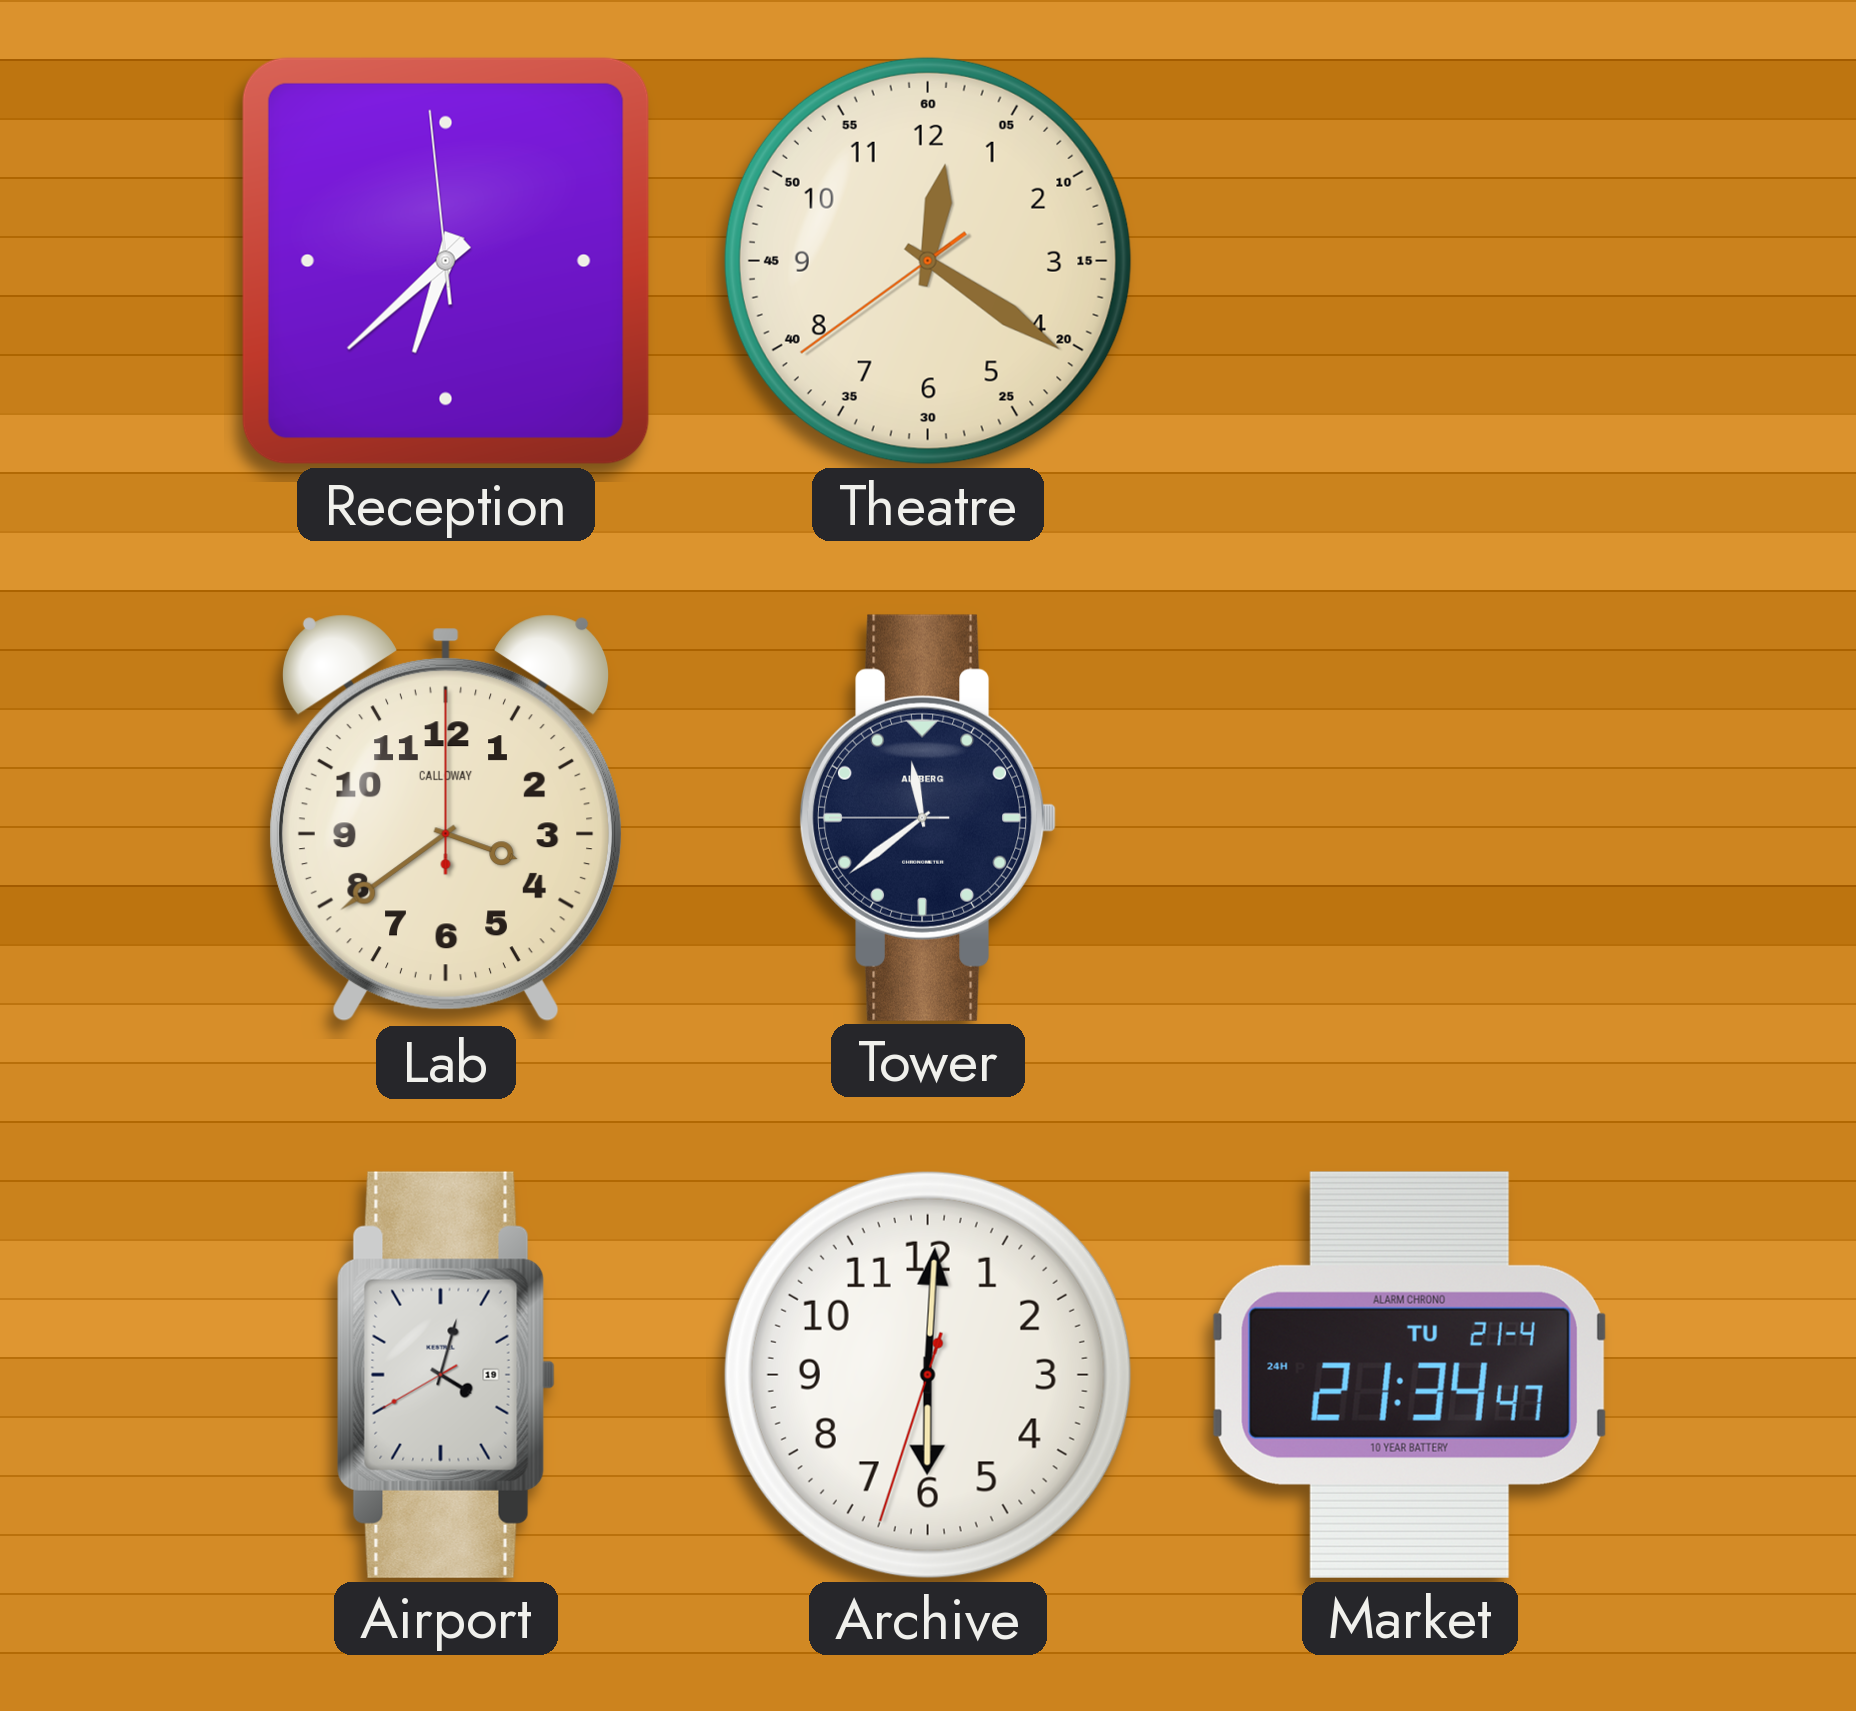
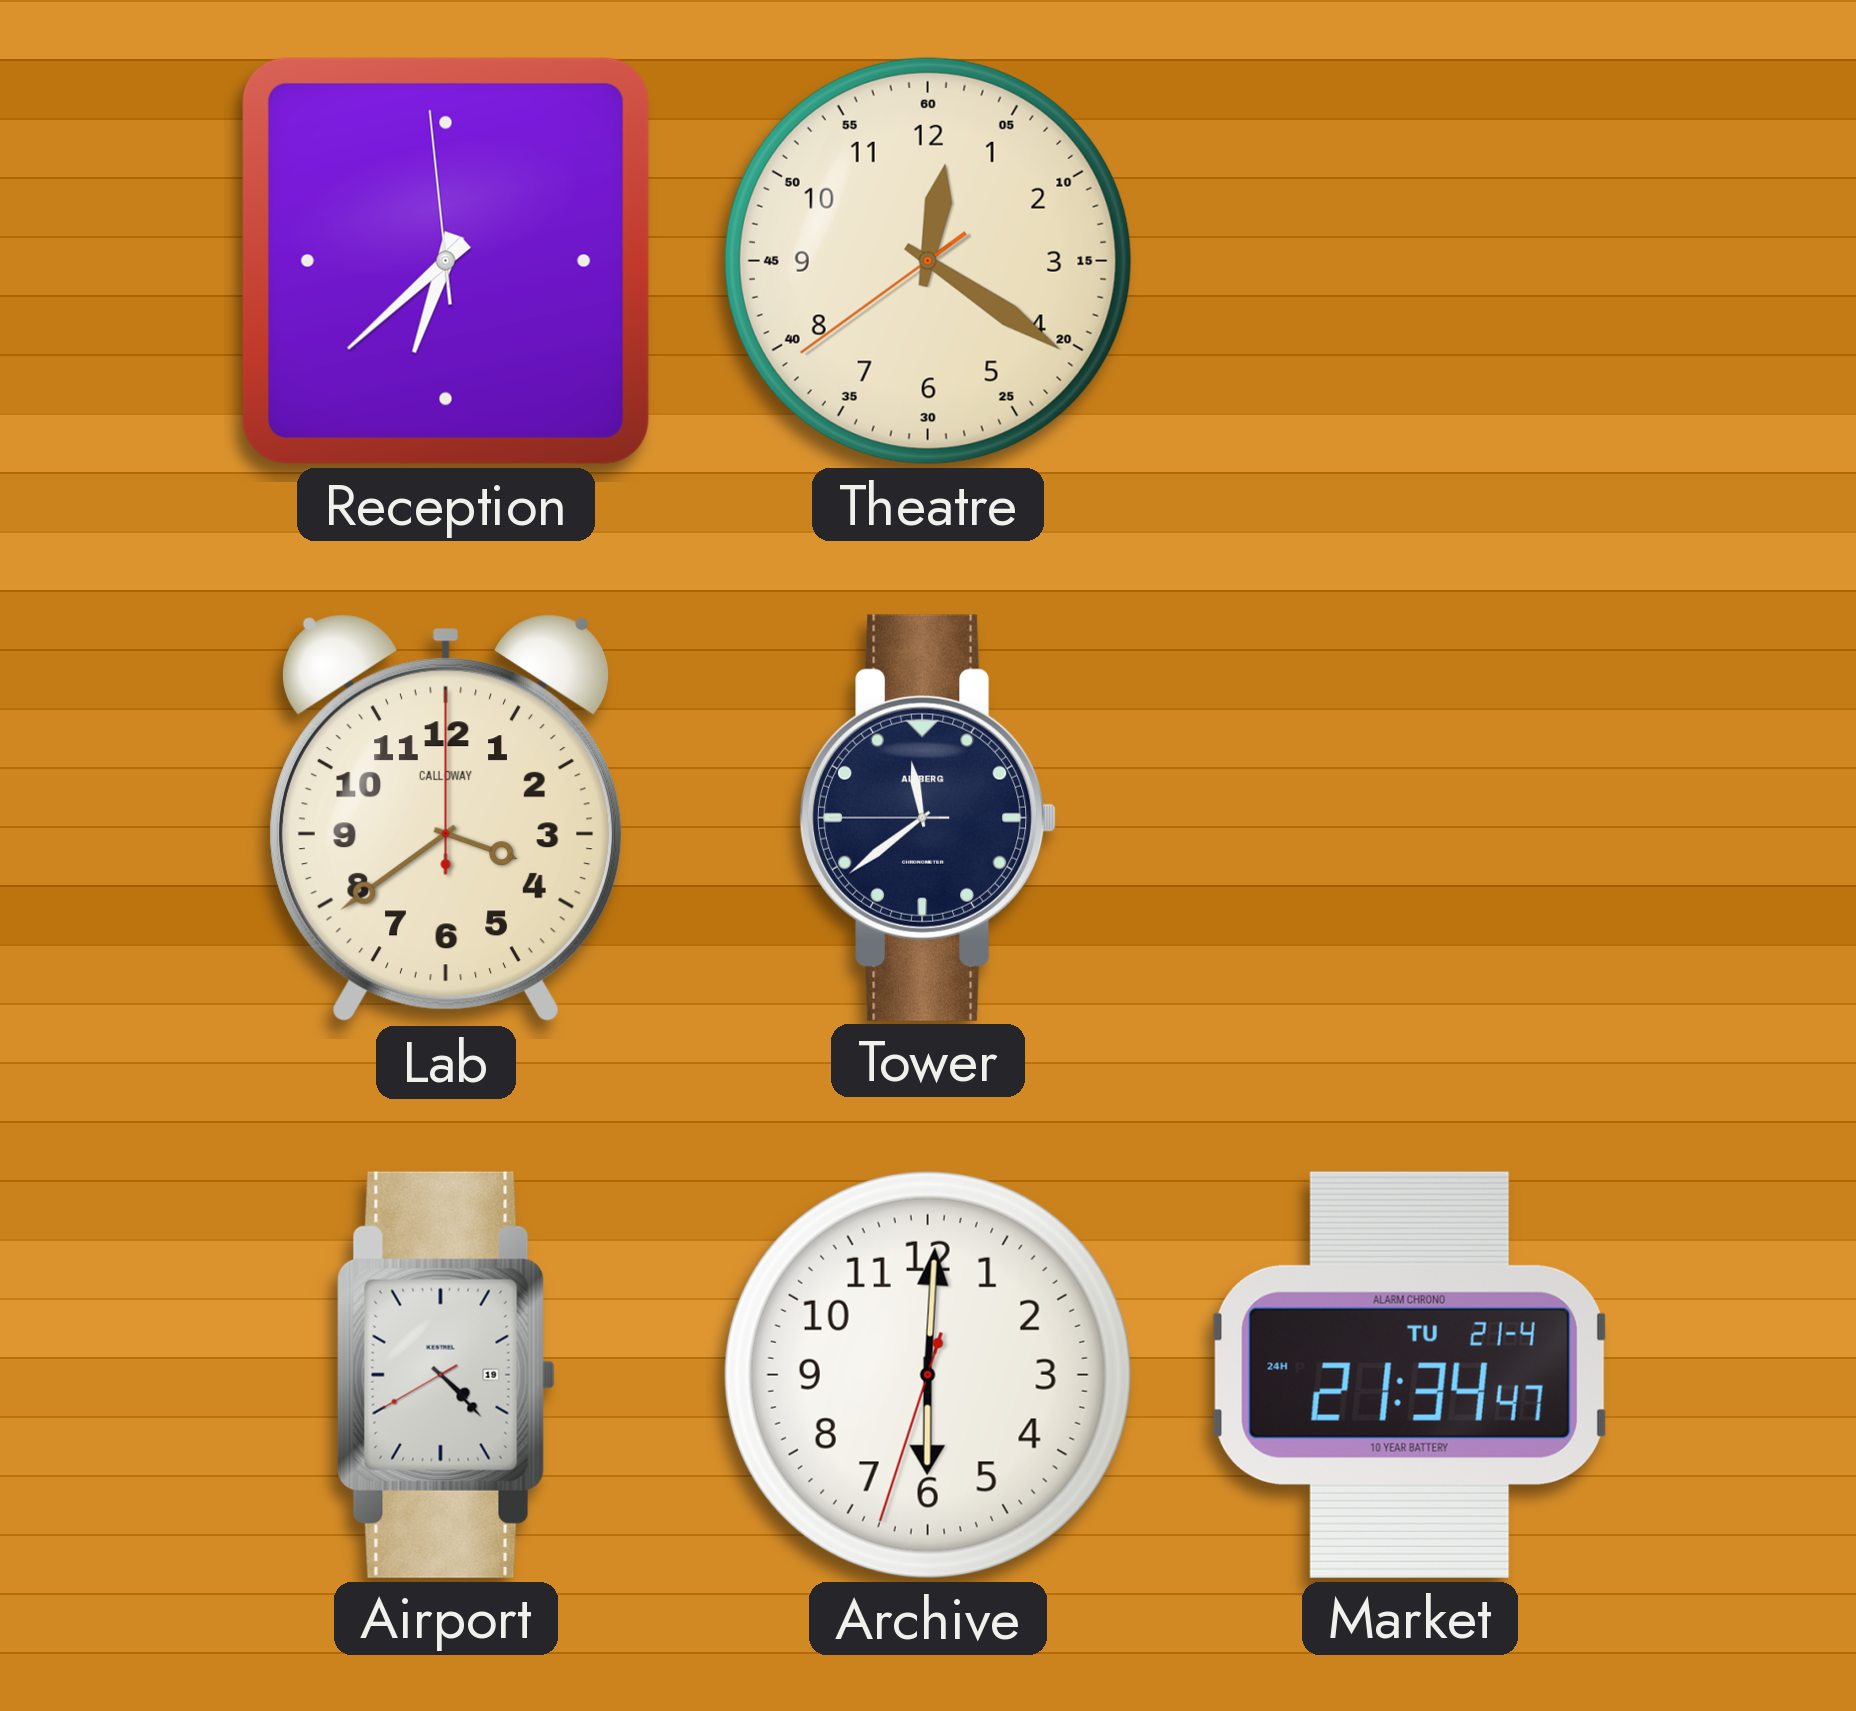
Airport: 4:02 -> 4:22
